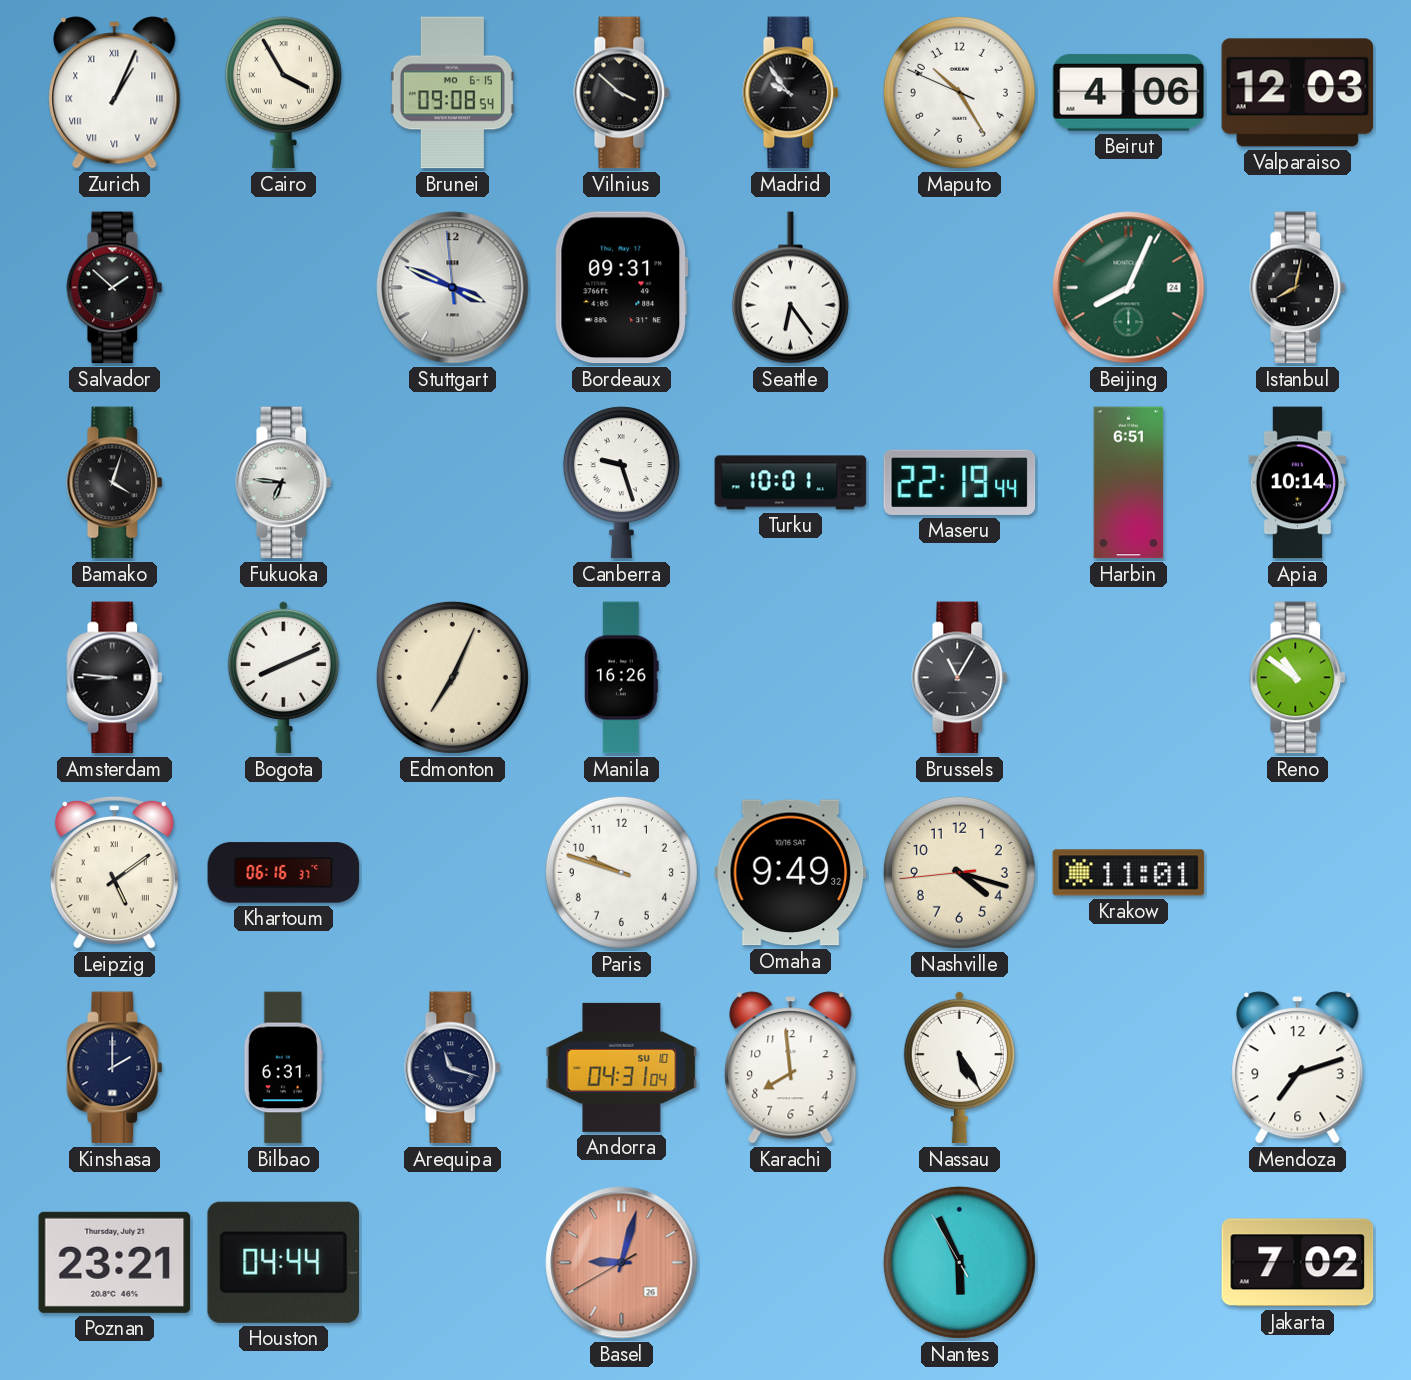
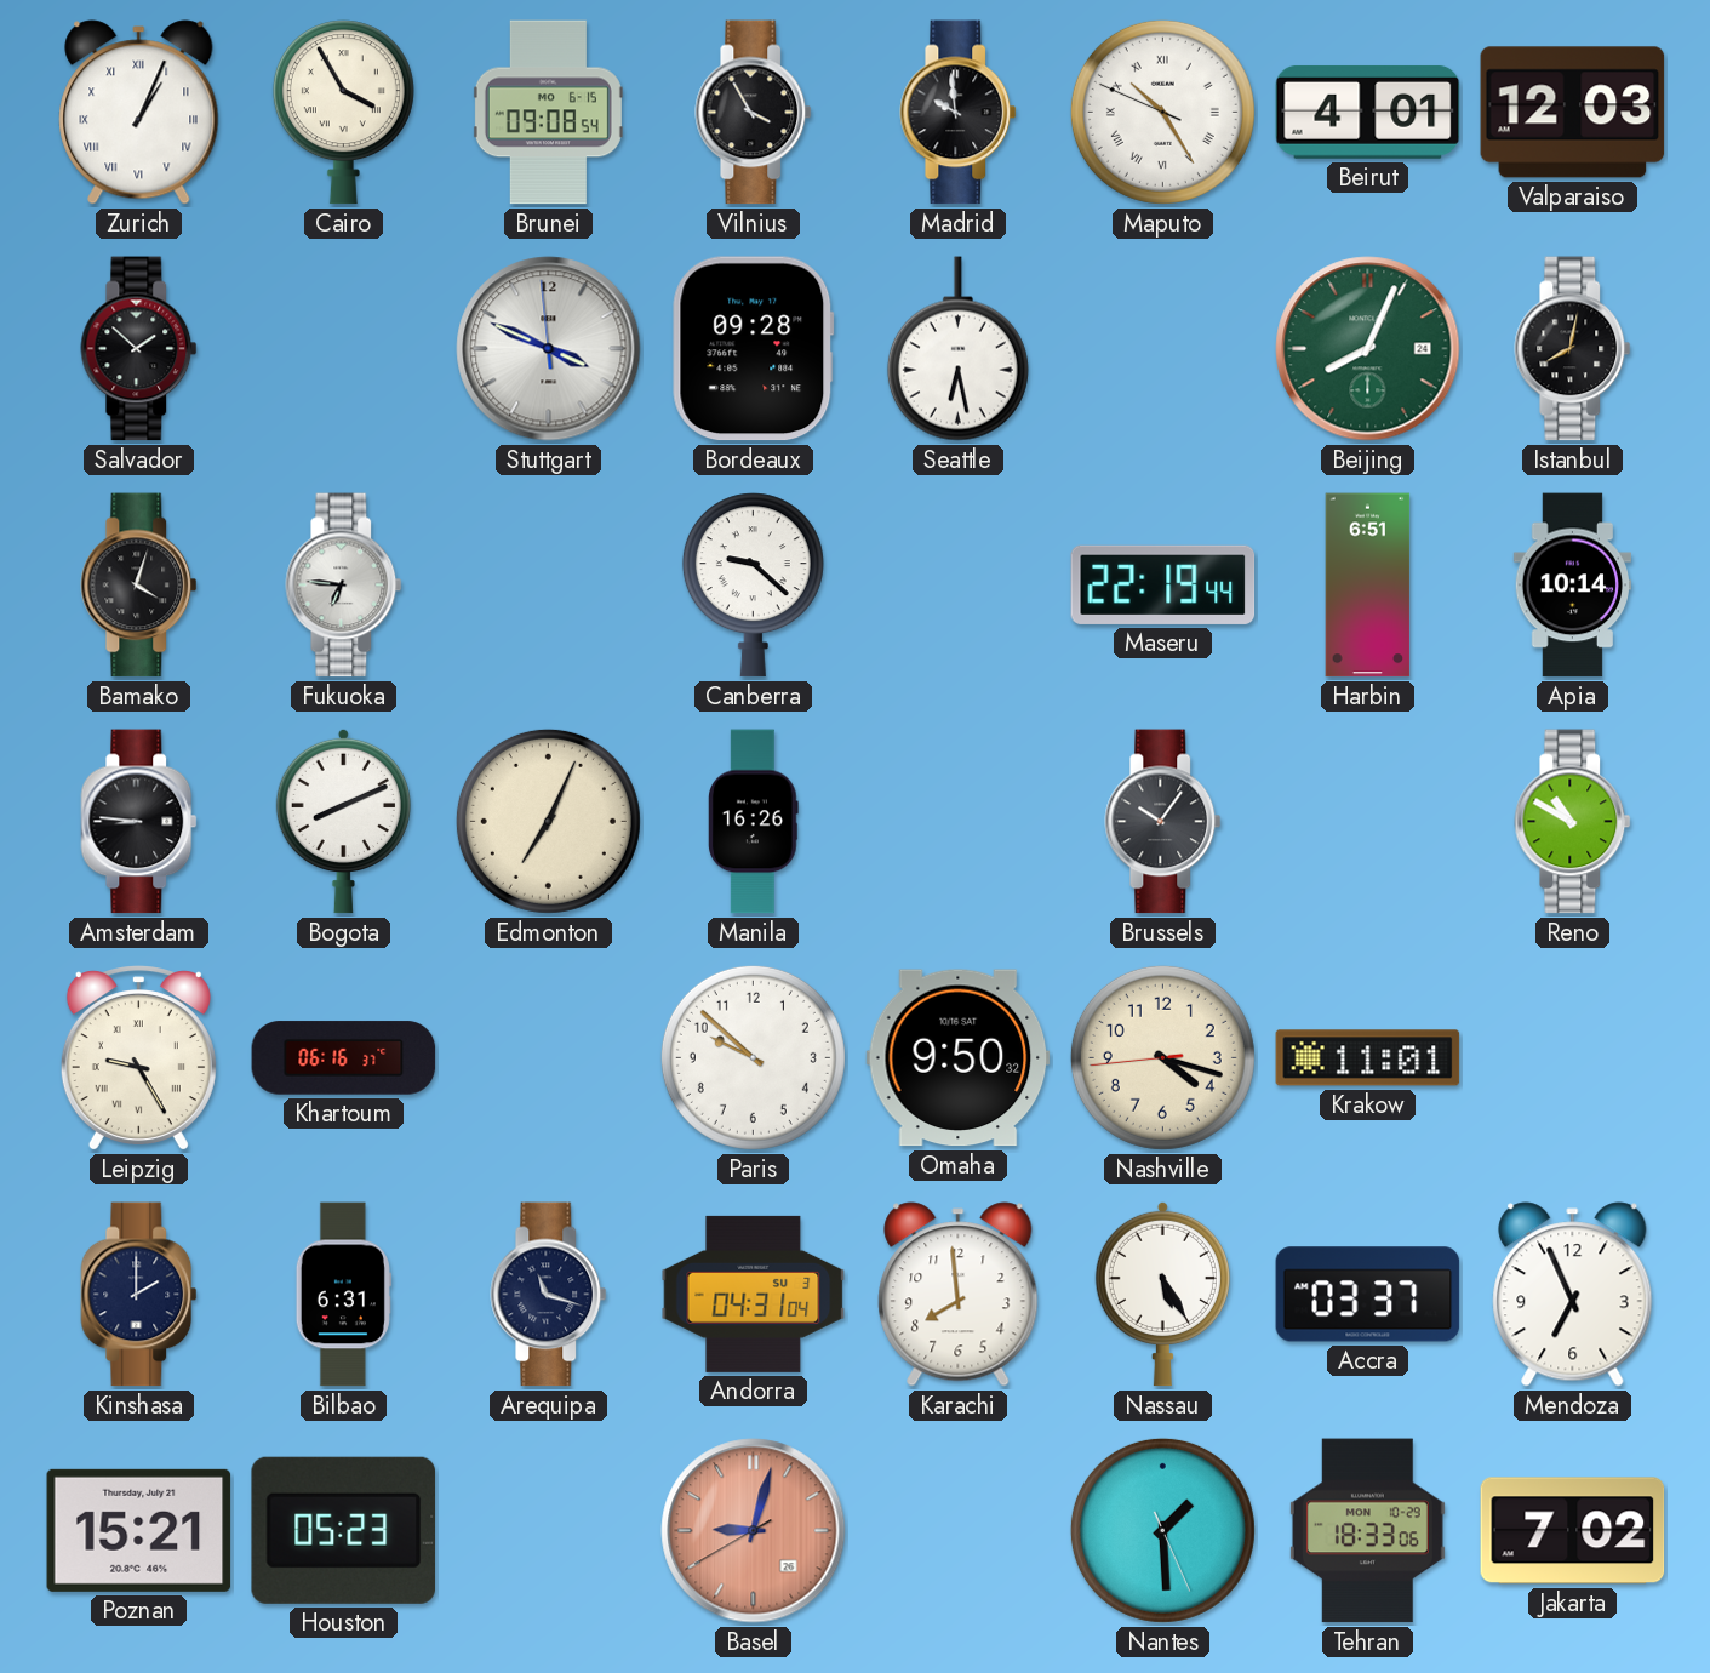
Vilnius: 3:52 -> 3:55
Madrid: 9:54 -> 9:59
Maputo numerals: Arabic -> Roman
Beirut: 4:06 -> 4:01
Bordeaux: 09:31 -> 09:28
Seattle: 6:24 -> 6:28
Canberra: 9:27 -> 9:22
Turku: 10:01 -> none
Brussels: 11:05 -> 10:06
Reno: 10:51 -> 10:50
Leipzig: 5:09 -> 9:25
Paris: 9:48 -> 9:52
Omaha: 9:49 -> 9:50
Andorra date: SU 10 -> SU 3
Accra: none -> 03:37
Mendoza: 7:12 -> 6:56
Poznan: 23:21 -> 15:21
Houston: 04:44 -> 05:23
Nantes: 5:55 -> 1:29
Tehran: none -> 18:33
